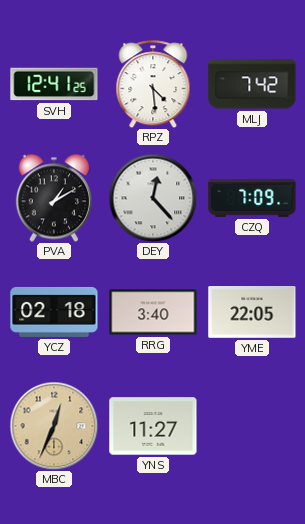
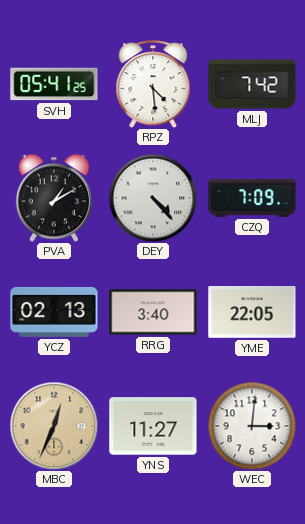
SVH: 12:41 -> 05:41
DEY: 12:23 -> 4:23
YCZ: 02:18 -> 02:13
WEC: none -> 3:01
